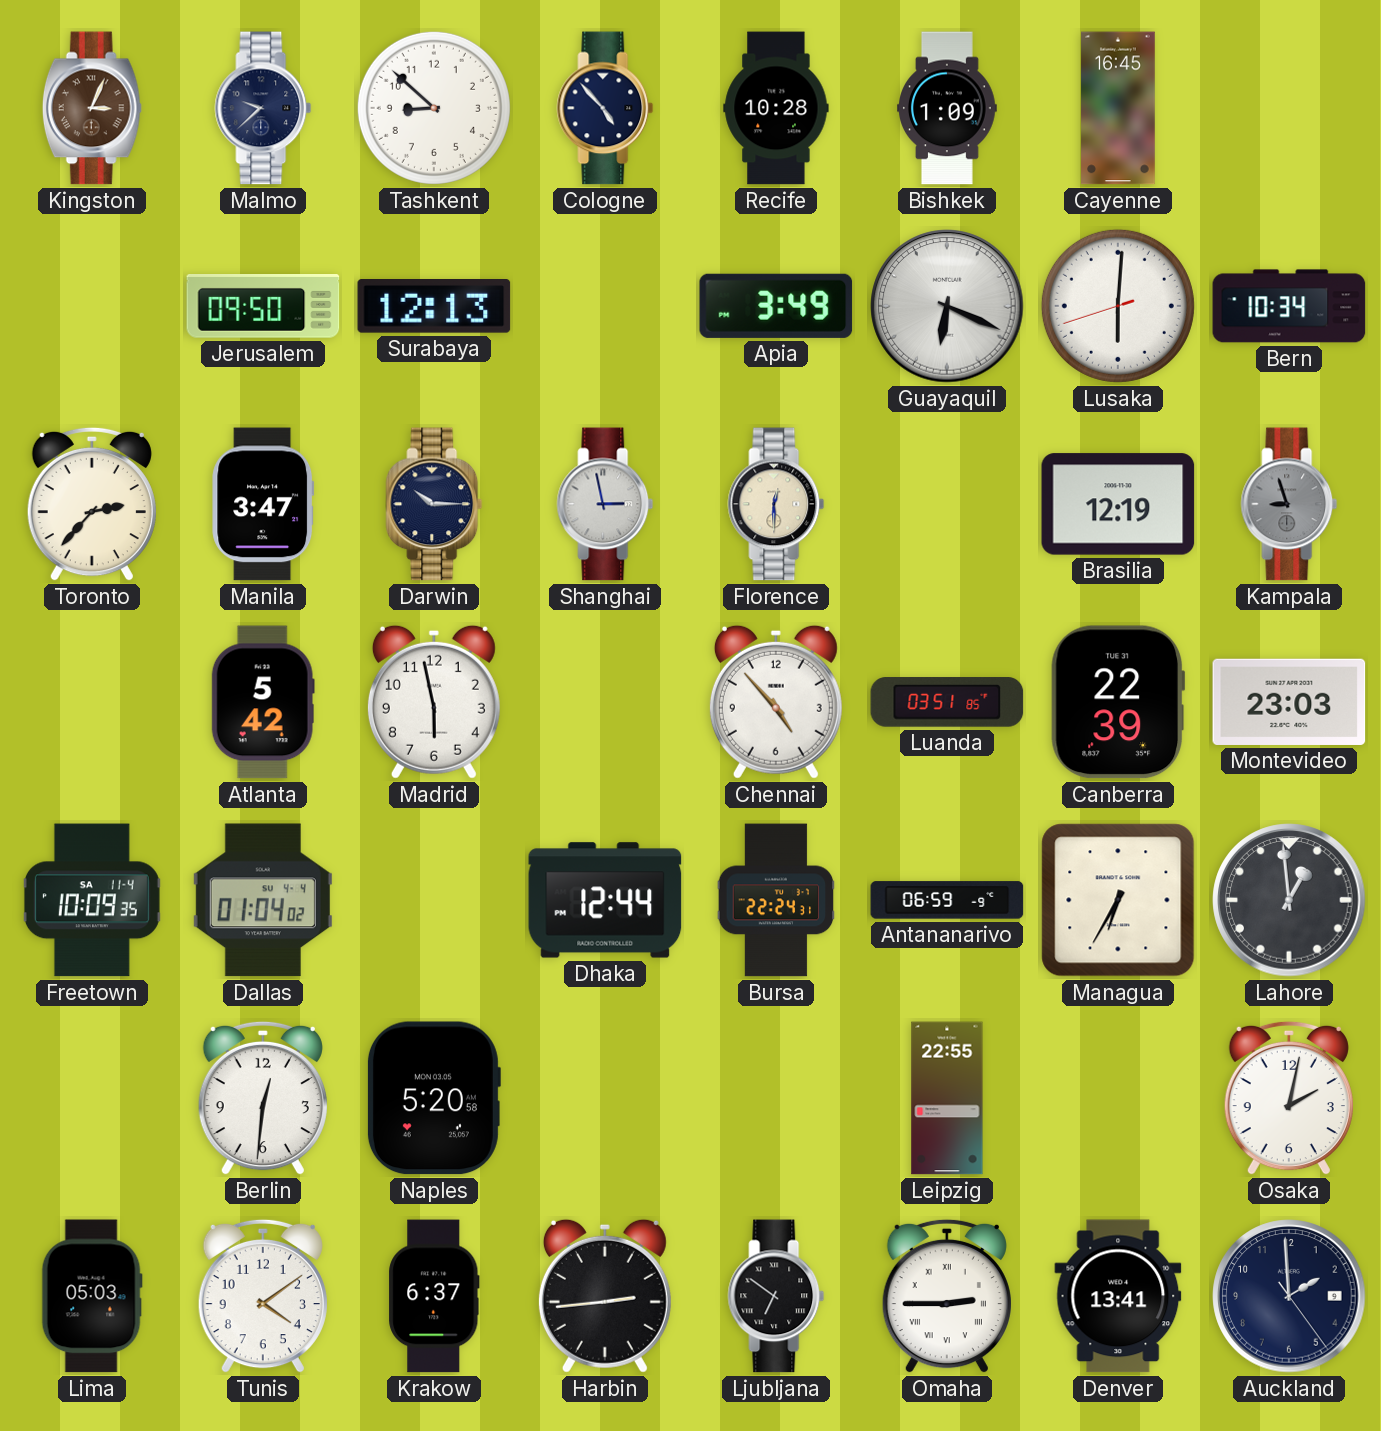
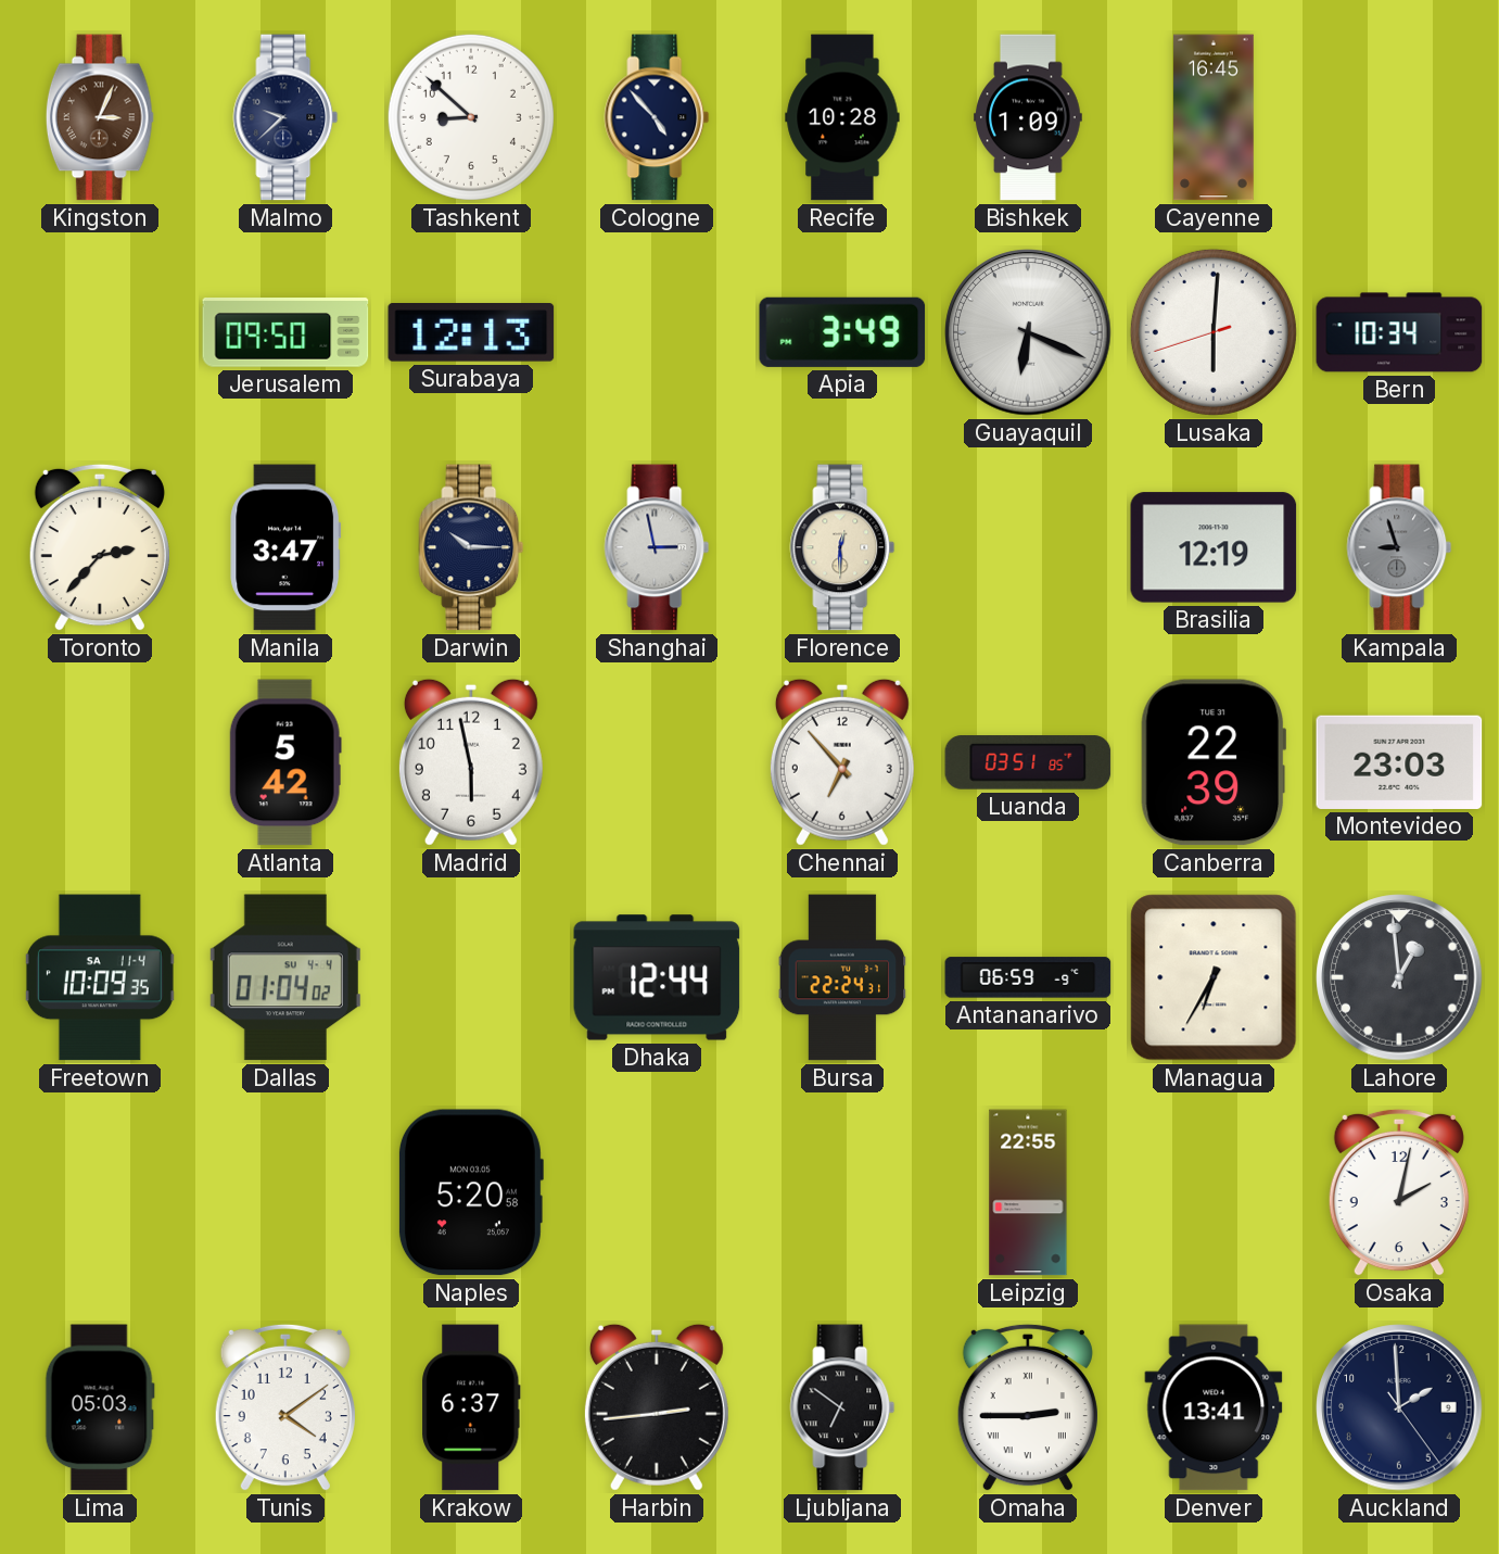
Chennai: 4:53 -> 6:53
Berlin: 12:31 -> none
